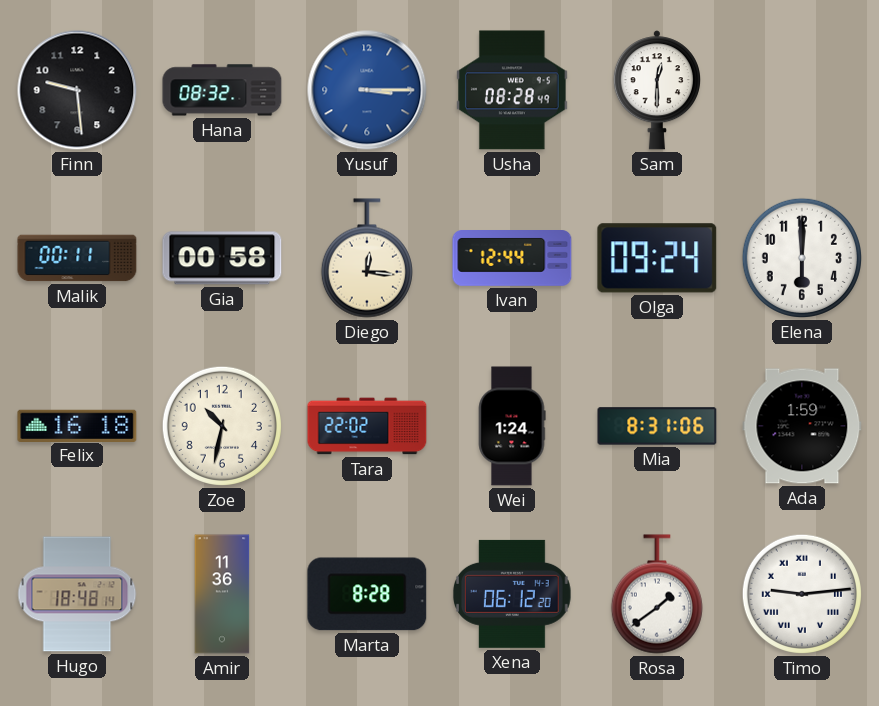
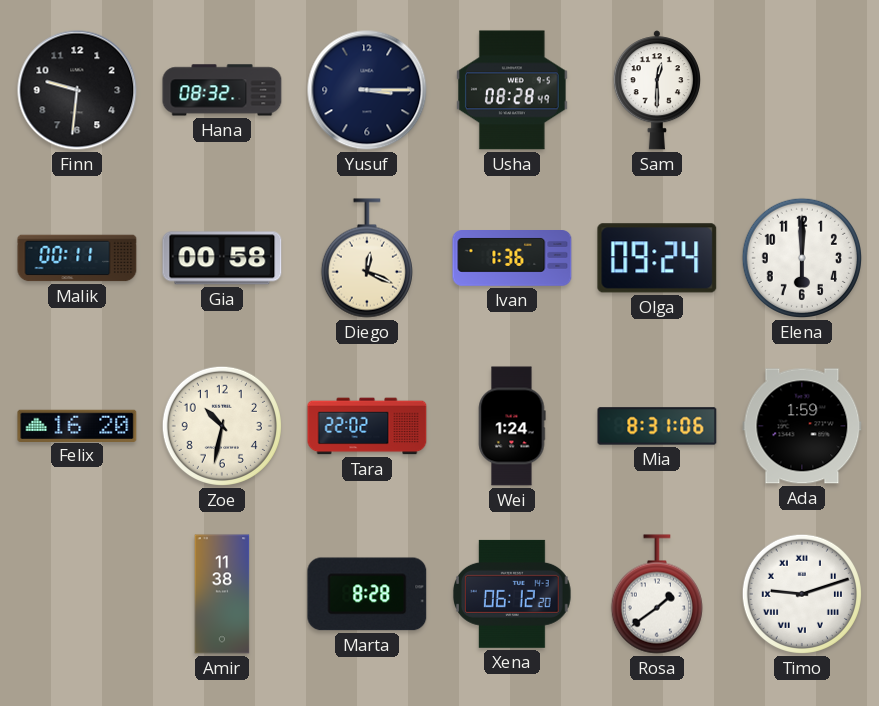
Finn: 9:29 -> 9:31
Yusuf dial: blue -> navy
Diego: 12:16 -> 12:19
Ivan: 12:44 -> 1:36
Felix: 16:18 -> 16:20
Hugo: 18:48 -> none
Amir: 11:36 -> 11:38
Timo: 9:14 -> 9:12
